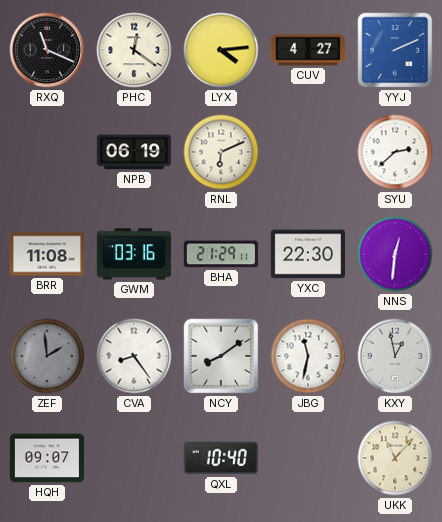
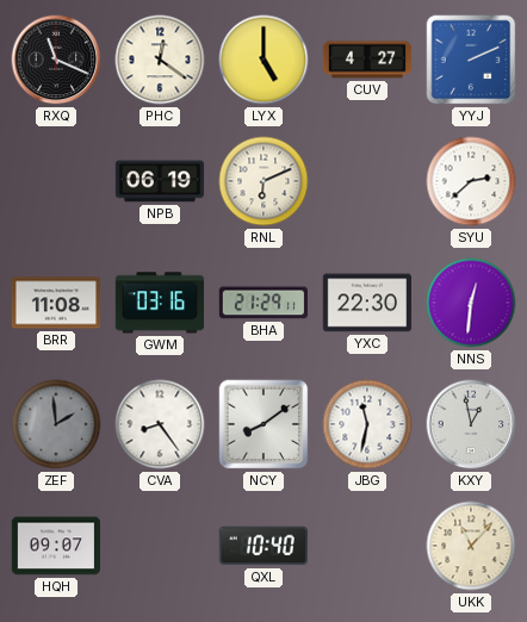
LYX: 4:14 -> 5:00
